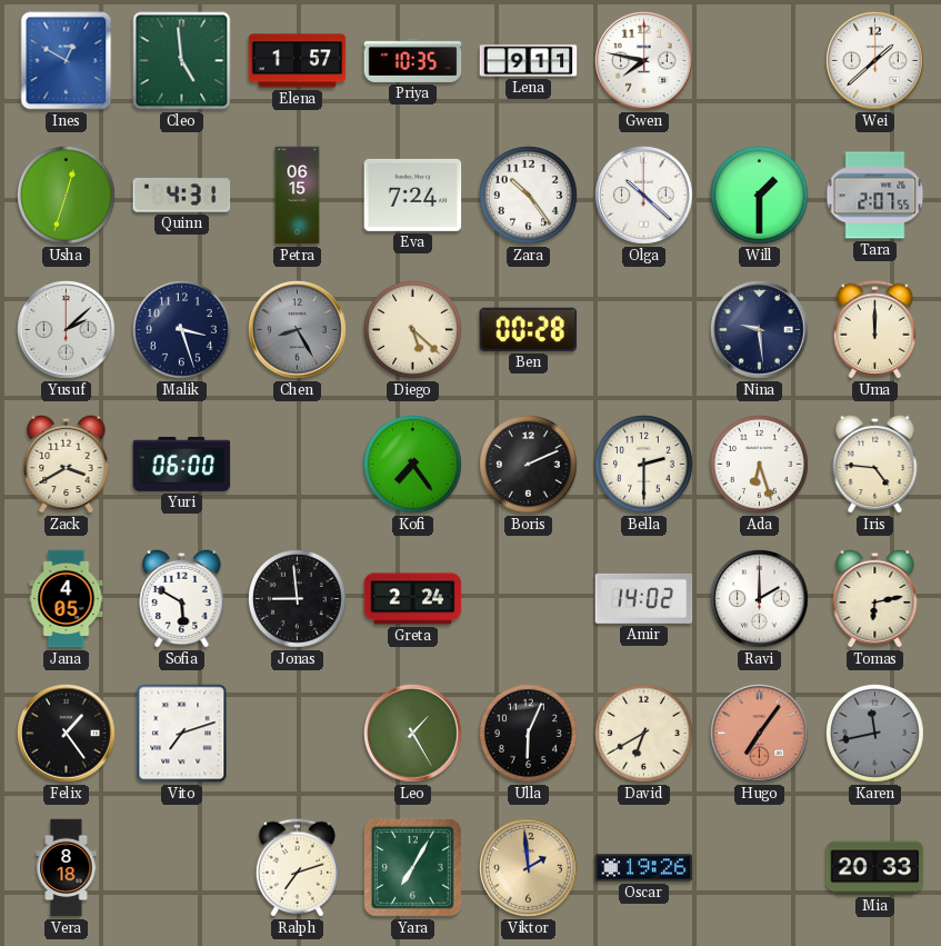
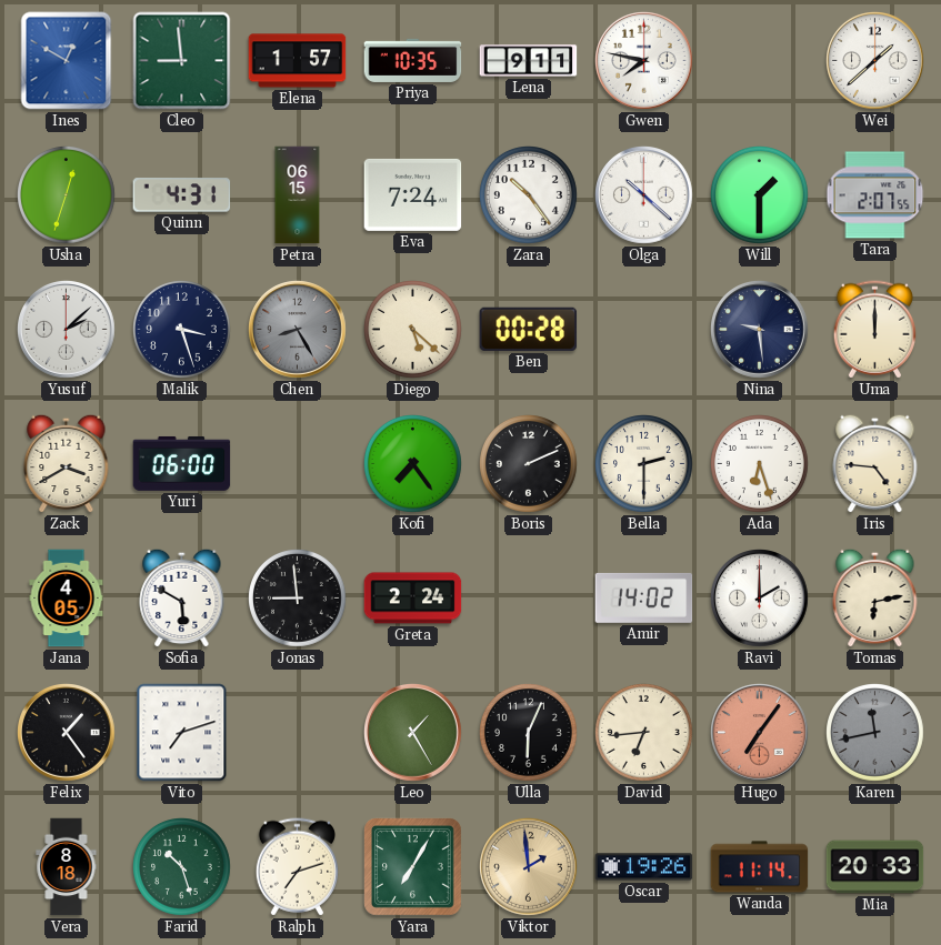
Cleo: 4:59 -> 8:59
David: 6:40 -> 6:44
Farid: none -> 10:27
Wanda: none -> 11:14
